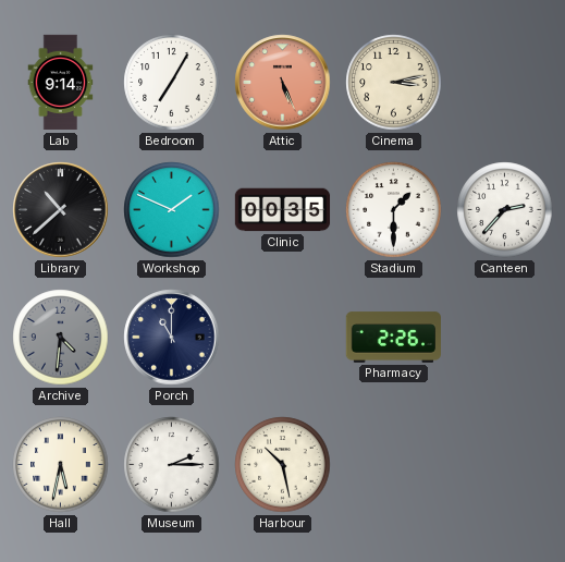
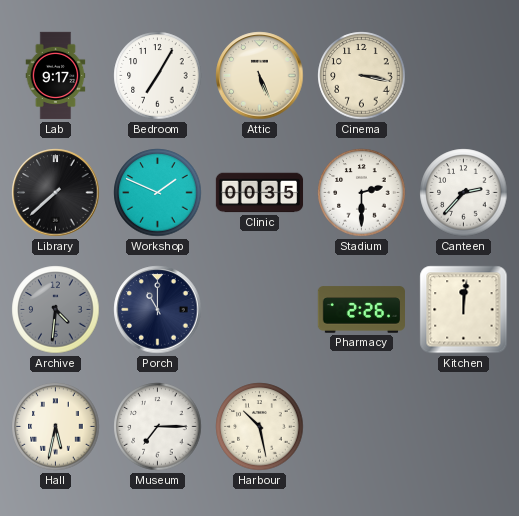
Lab: 9:14 -> 9:17
Attic dial: salmon -> cream
Cinema: 3:13 -> 3:17
Library: 10:38 -> 7:38
Stadium: 1:30 -> 2:30
Kitchen: none -> 12:01
Museum: 2:15 -> 7:15
